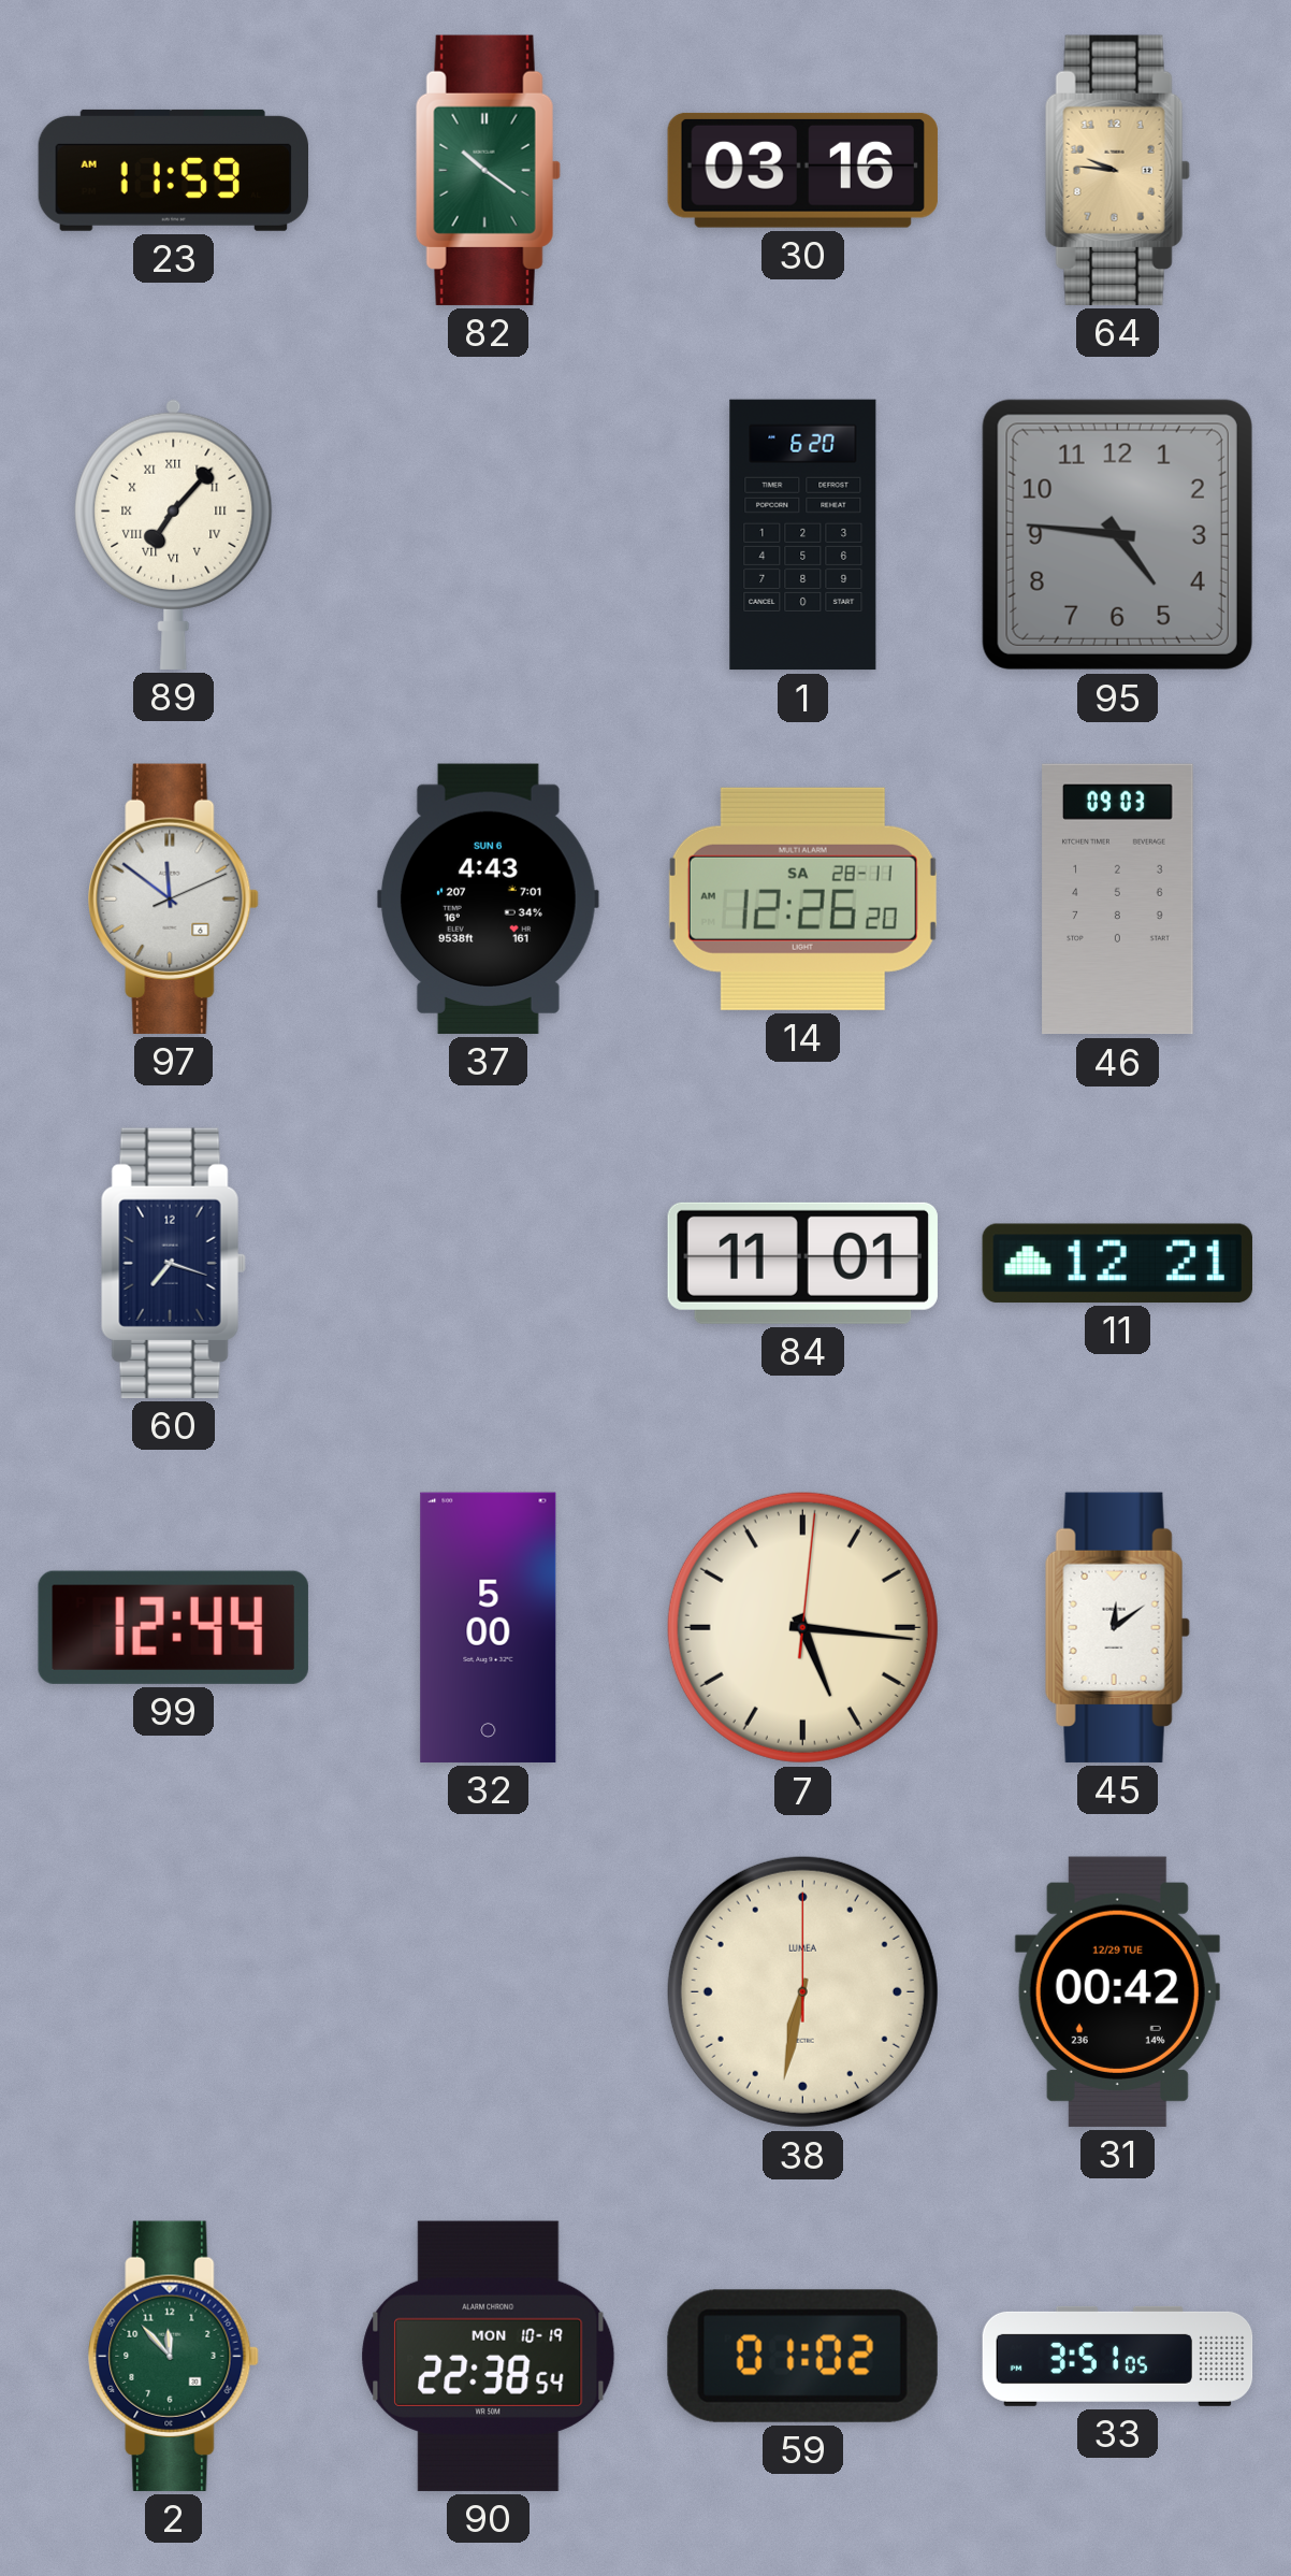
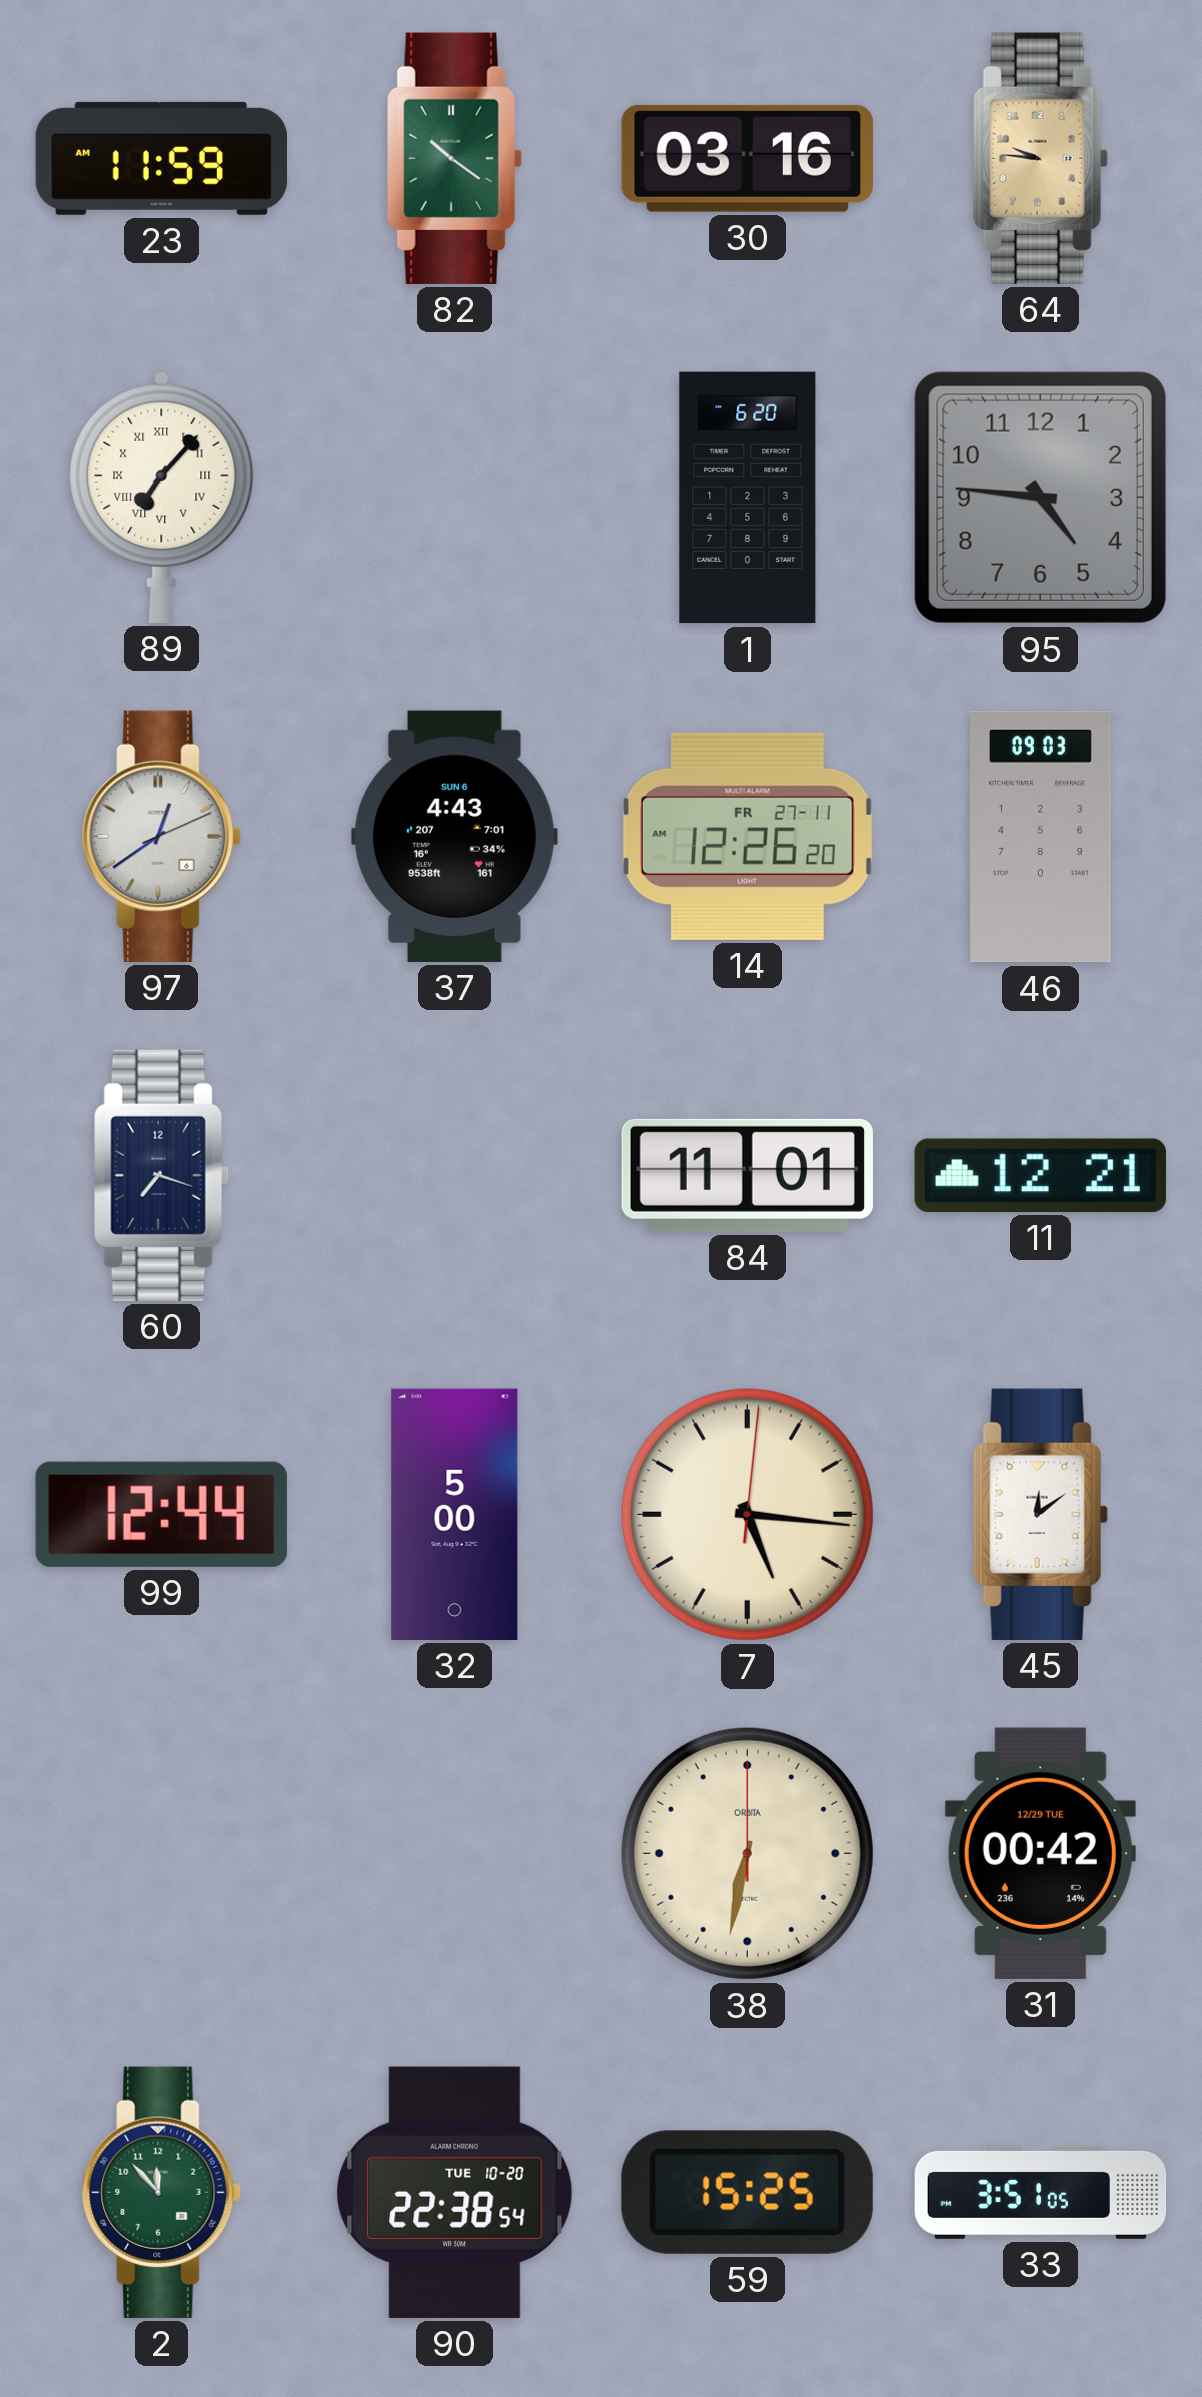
97: 11:51 -> 12:39
14 date: SA 28-11 -> FR 27-11
38 brand: LUMEA -> ORBITA
90 date: MON 10-19 -> TUE 10-20
59: 01:02 -> 15:25
